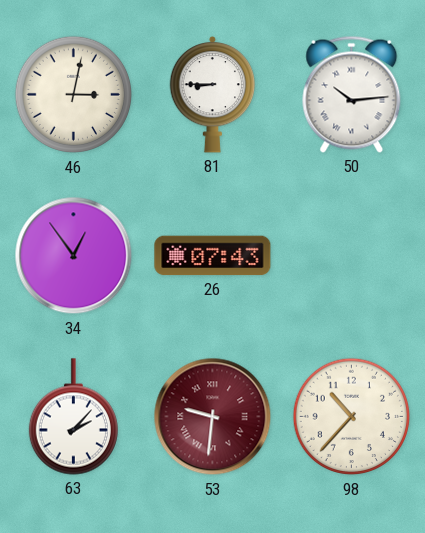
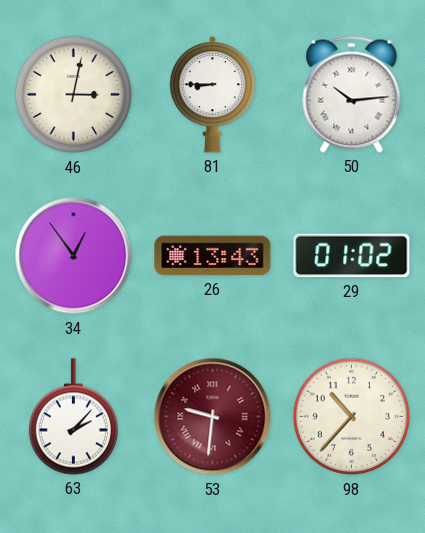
26: 07:43 -> 13:43
29: none -> 01:02
